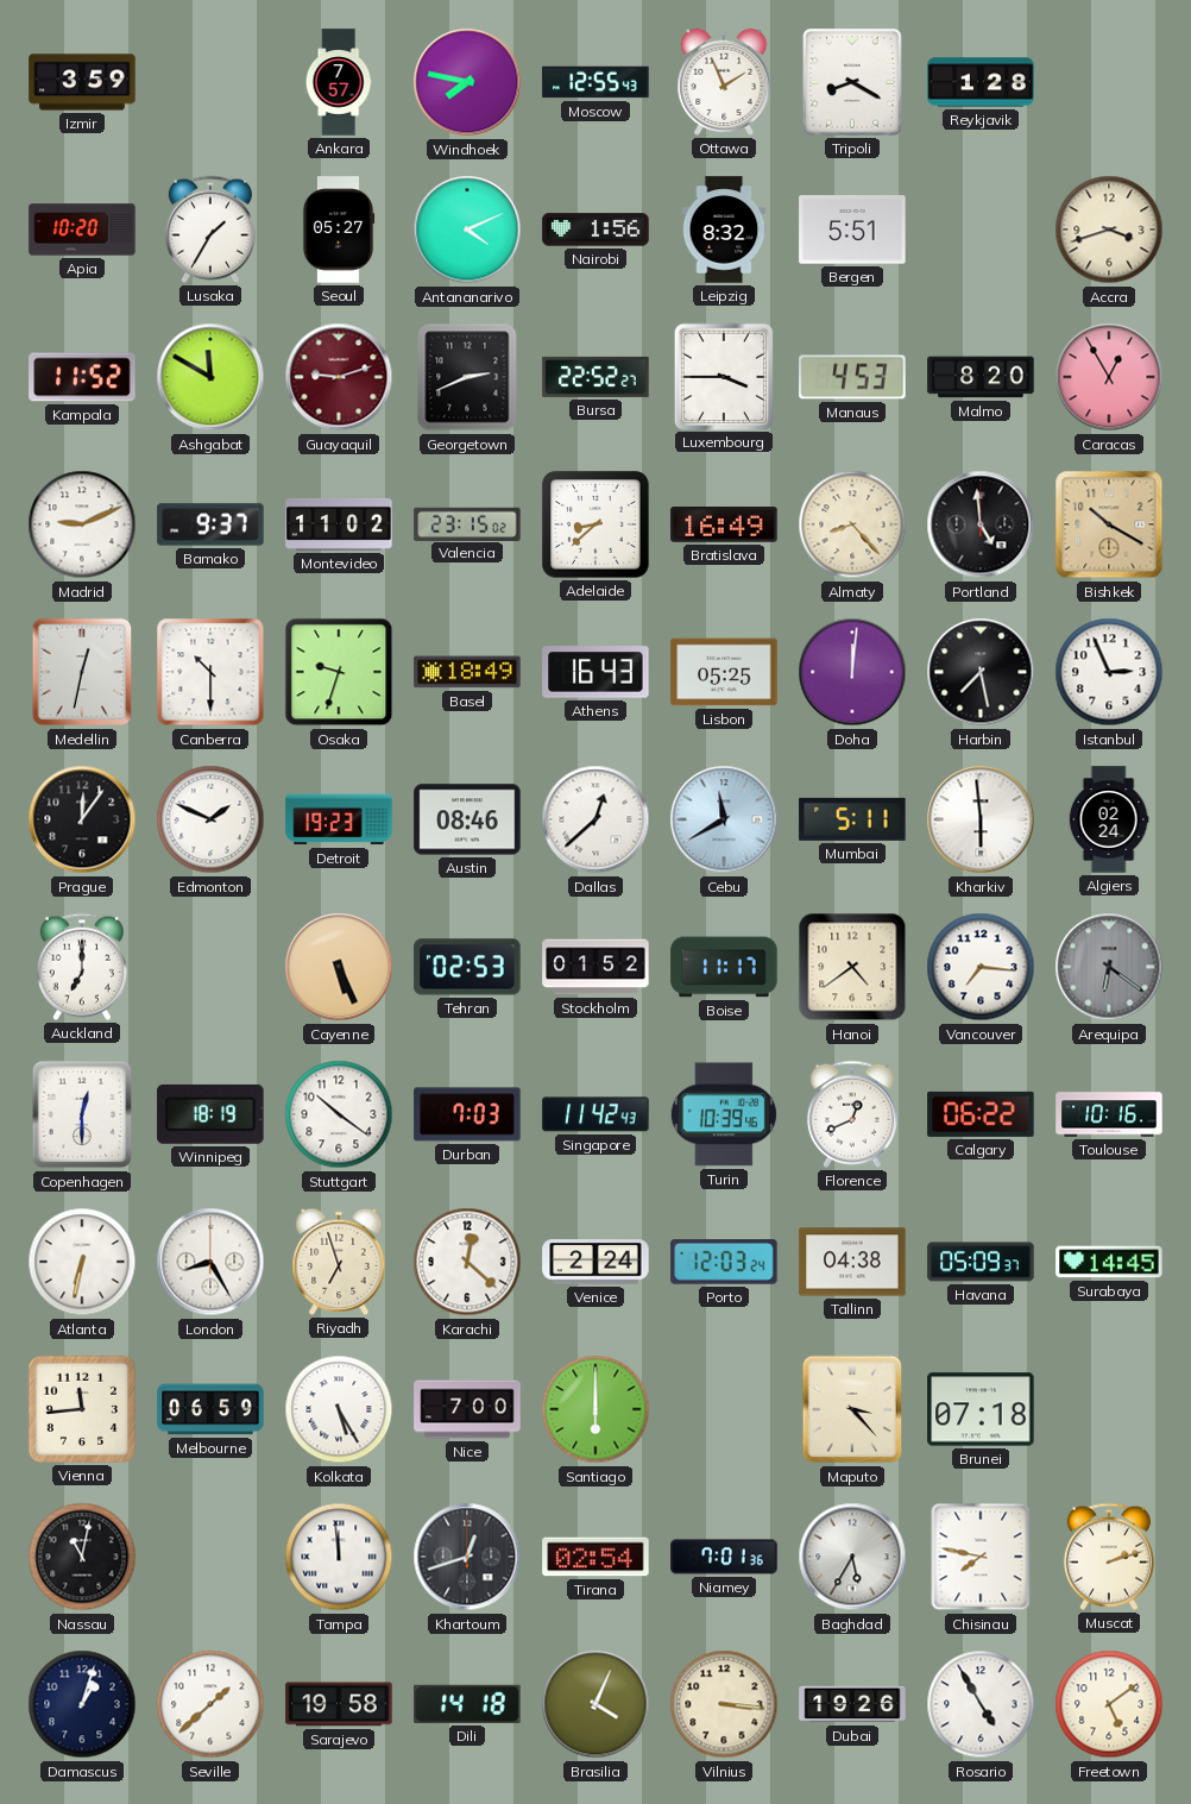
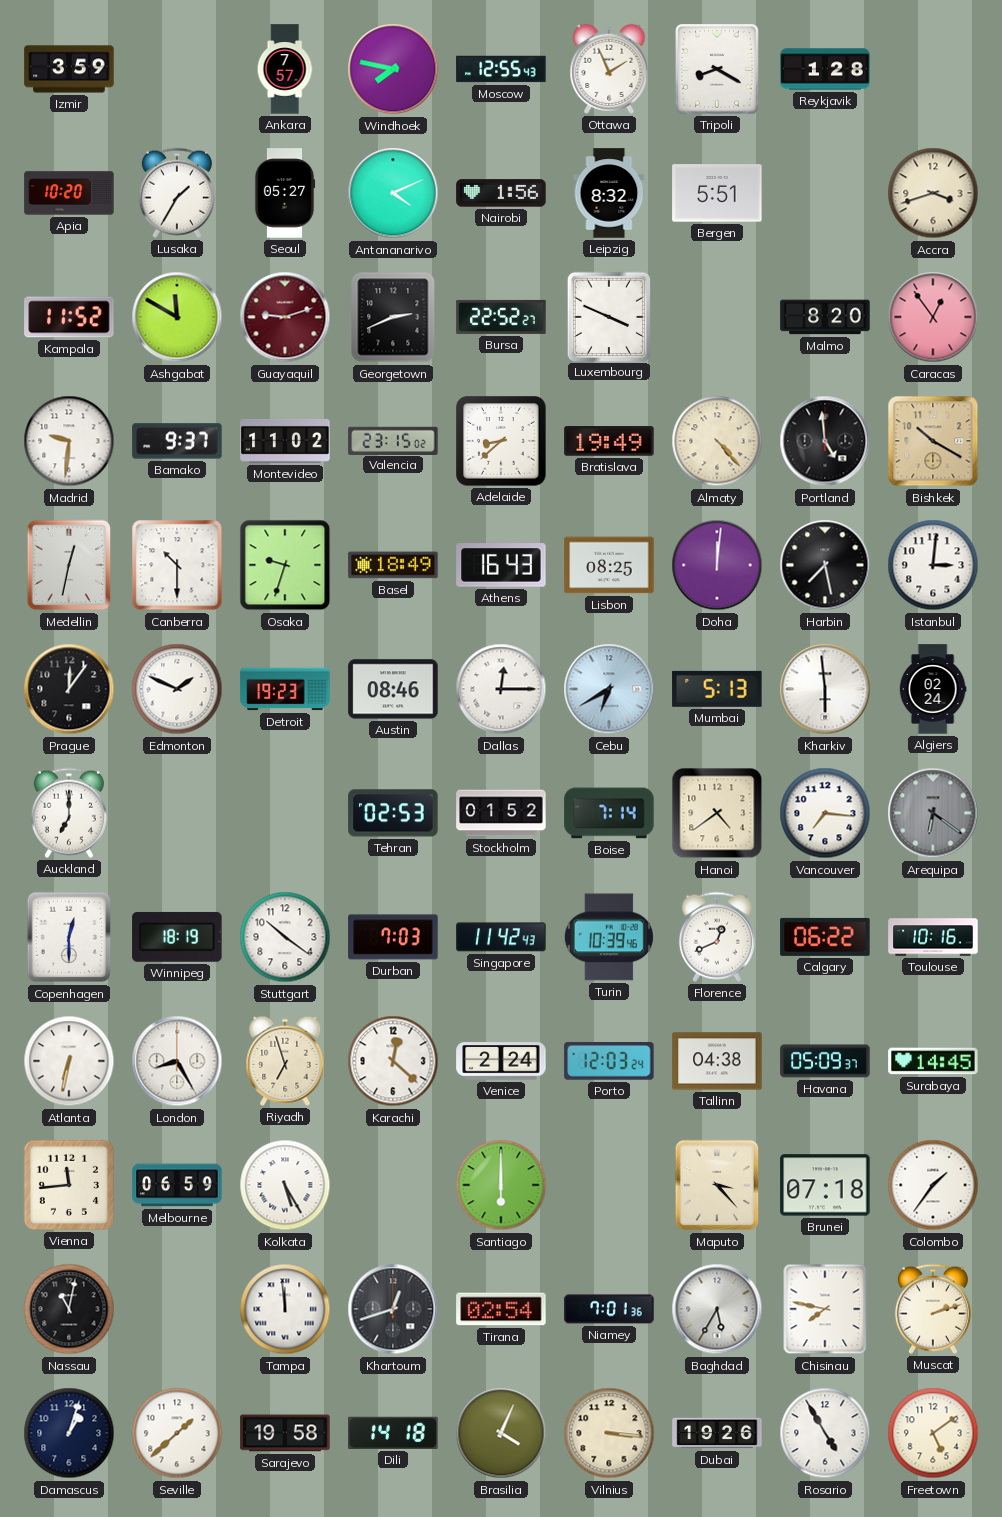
Luxembourg: 3:45 -> 3:49
Manaus: 4:53 -> none
Caracas: 12:55 -> 12:54
Madrid: 9:11 -> 9:31
Bratislava: 16:49 -> 19:49
Almaty: 8:23 -> 4:23
Lisbon: 05:25 -> 08:25
Istanbul: 2:56 -> 3:01
Dallas: 12:38 -> 12:15
Cebu: 11:40 -> 6:40
Mumbai: 5:11 -> 5:13
Cayenne: 5:26 -> none
Boise: 11:17 -> 7:14
Nice: 7:00 -> none
Colombo: none -> 1:36
